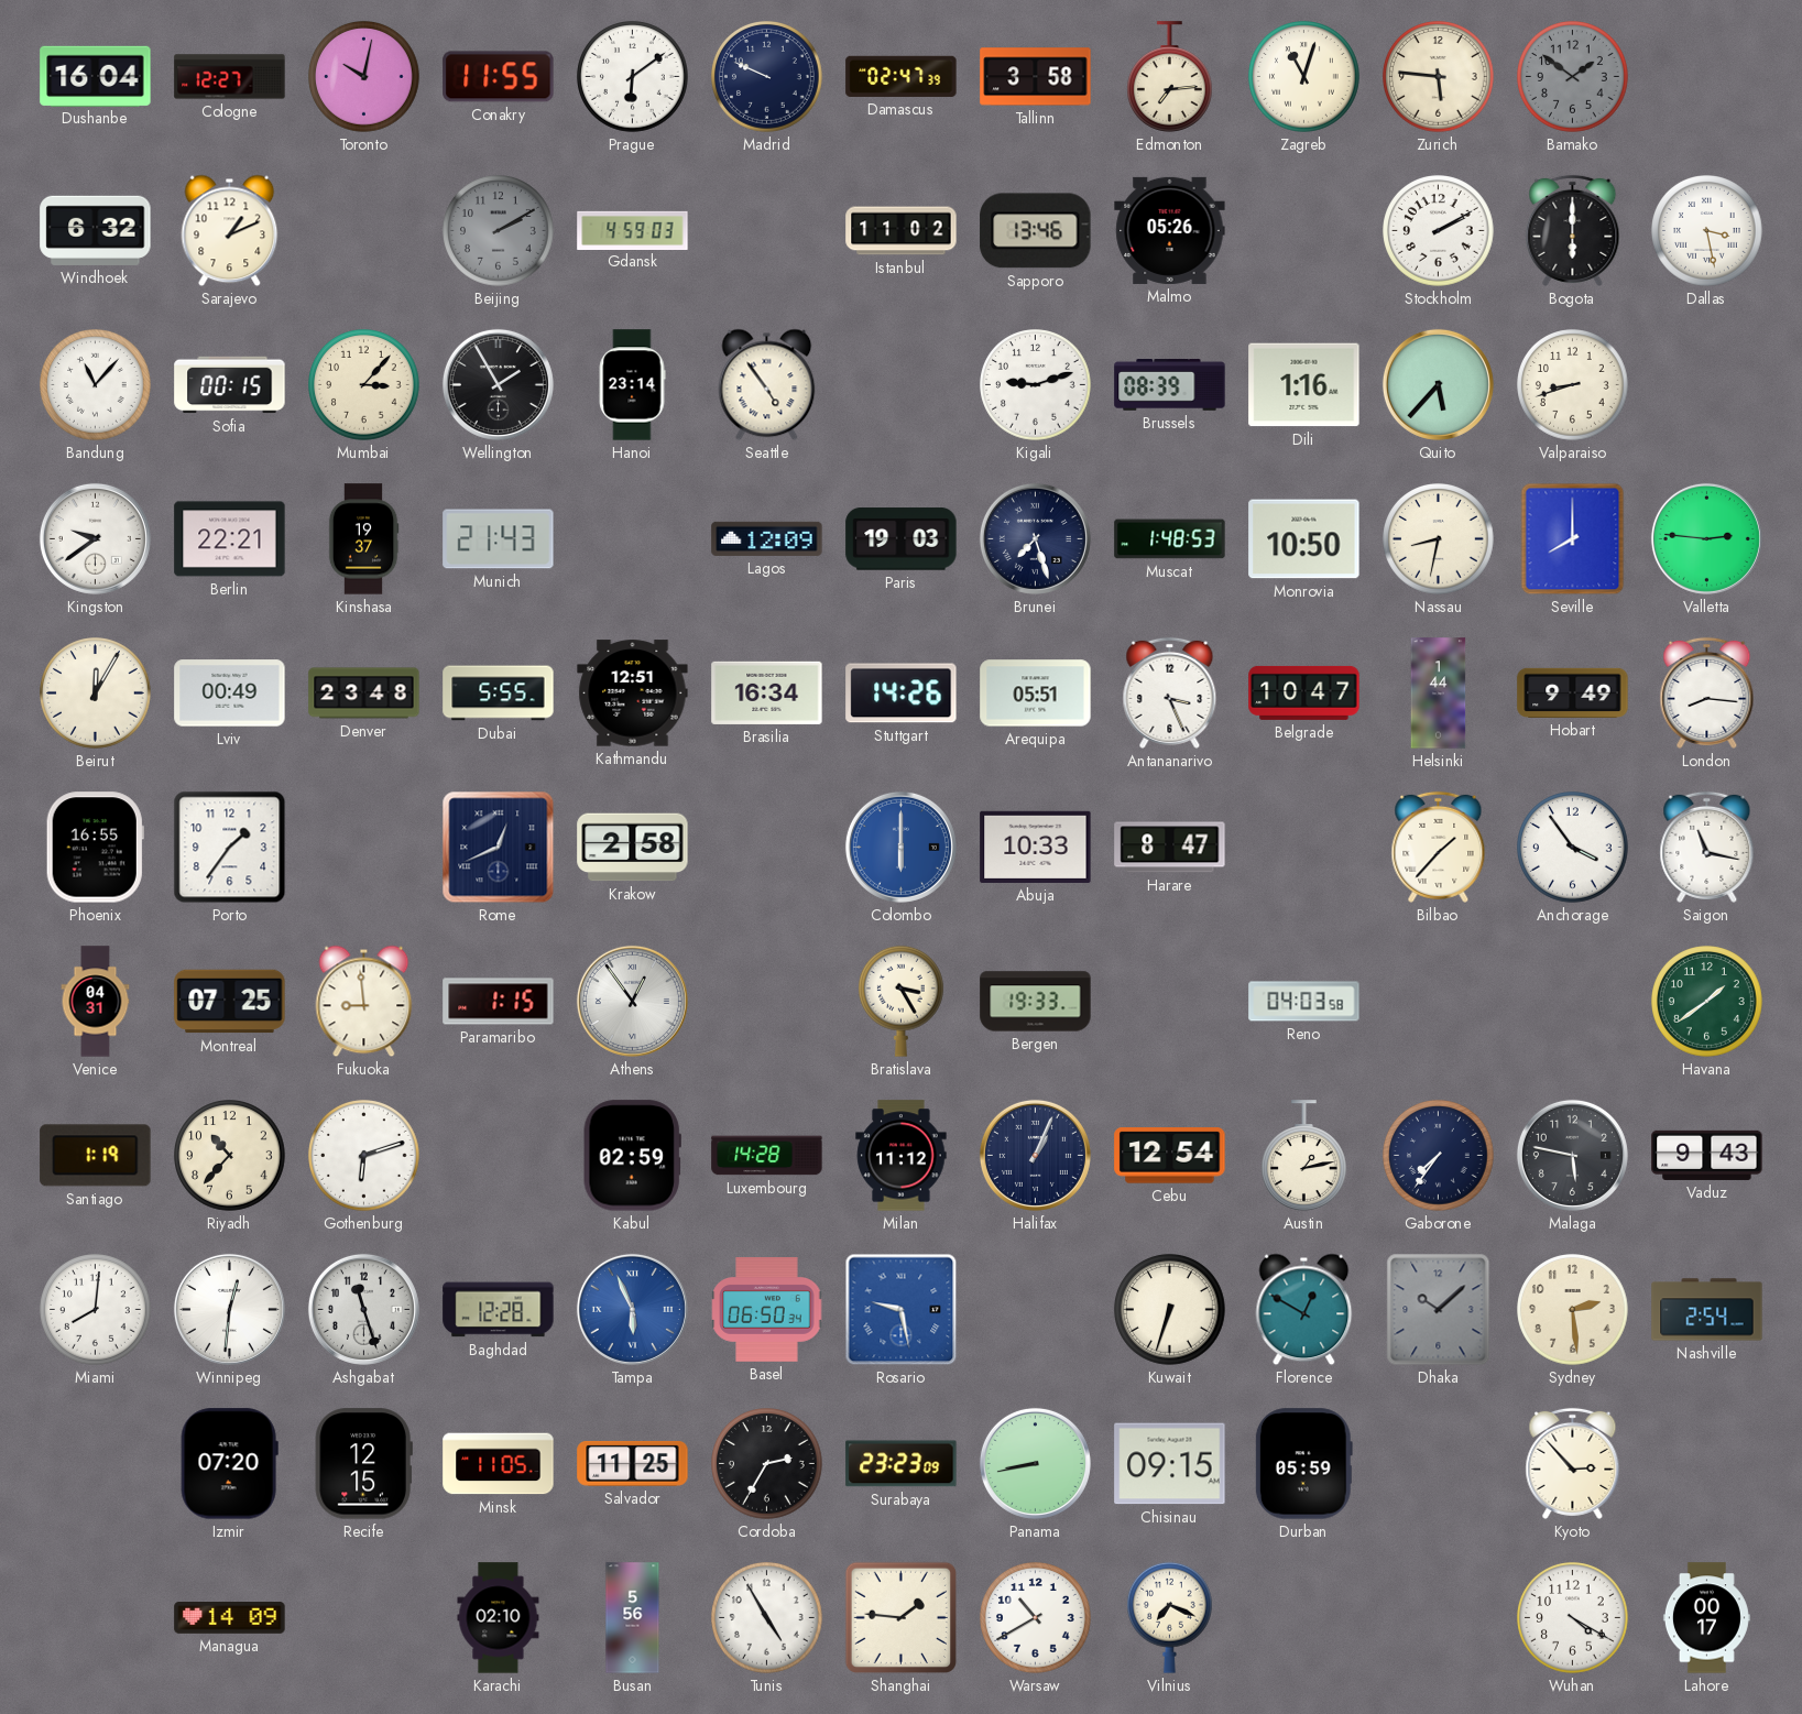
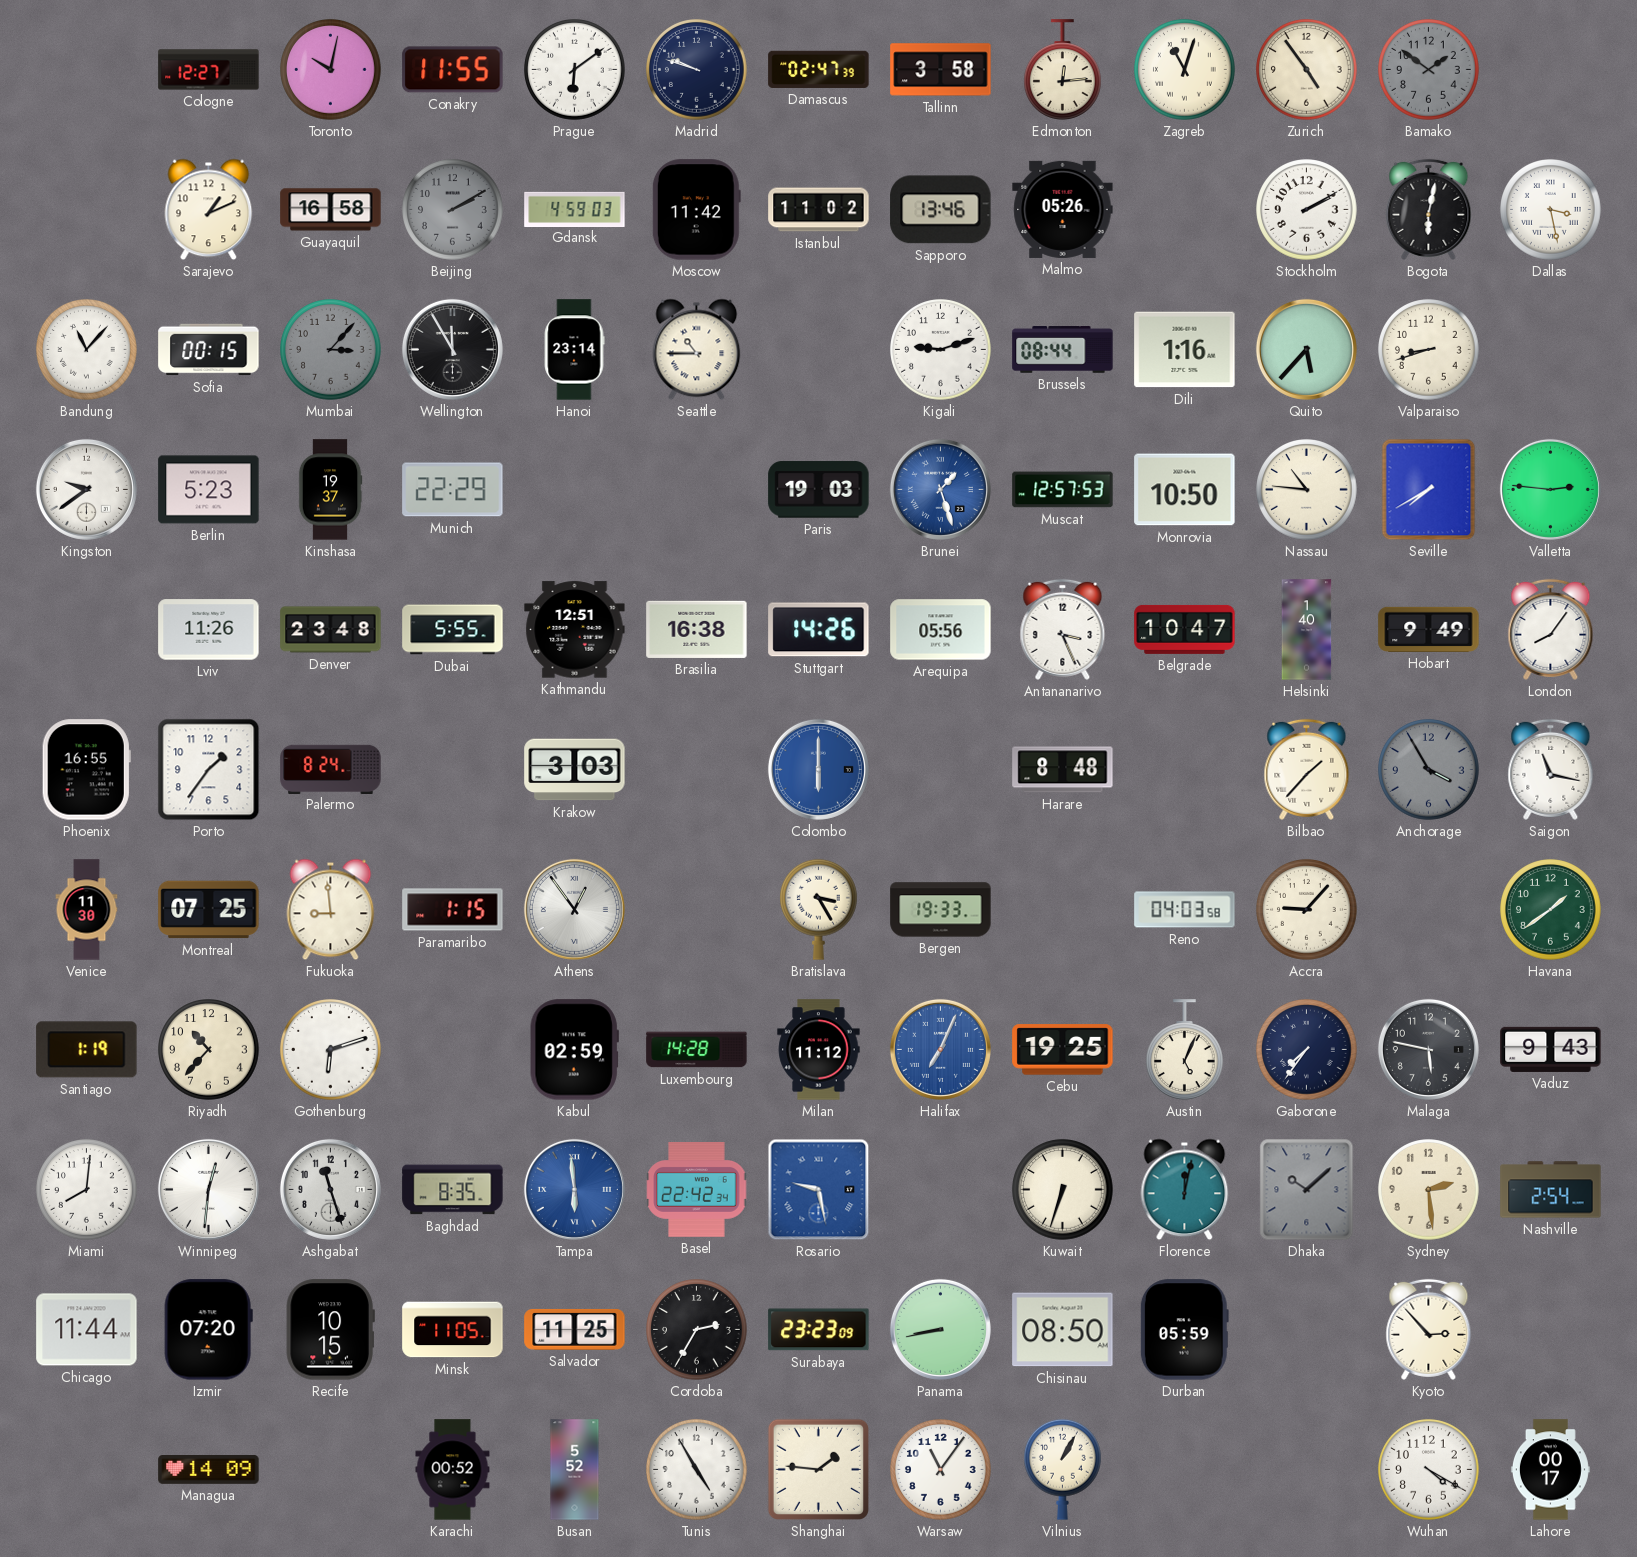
Dushanbe: 16:04 -> none
Madrid: 9:49 -> 9:48
Edmonton: 7:14 -> 12:14
Zurich: 5:46 -> 4:54
Windhoek: 6:32 -> none
Guayaquil: none -> 16:58
Moscow: none -> 11:42
Bogota: 6:00 -> 6:02
Mumbai dial: cream -> grey
Wellington: 1:55 -> 11:55
Seattle: 4:54 -> 10:45
Brussels: 08:39 -> 08:44
Berlin: 22:21 -> 5:23
Munich: 21:43 -> 22:29
Lagos: 12:09 -> none
Brunei: 7:27 -> 1:27
Brunei dial: navy -> blue
Muscat: 1:48 -> 12:57
Nassau: 8:32 -> 10:46
Seville: 8:00 -> 7:40
Beirut: 12:05 -> none
Lviv: 00:49 -> 11:26
Brasilia: 16:34 -> 16:38
Arequipa: 05:51 -> 05:56
Helsinki: 1:44 -> 1:40
London: 8:16 -> 8:06
Palermo: none -> 8:24
Rome: 12:41 -> none
Krakow: 2:58 -> 3:03
Abuja: 10:33 -> none
Harare: 8:47 -> 8:48
Anchorage: 3:54 -> 3:55
Anchorage dial: white -> grey
Venice: 04:31 -> 11:30
Accra: none -> 9:07
Halifax: 1:04 -> 7:04
Halifax dial: navy -> blue
Cebu: 12:54 -> 19:25
Austin: 1:13 -> 5:04
Baghdad: 12:28 -> 8:35
Tampa: 5:56 -> 5:59
Basel: 06:50 -> 22:42
Florence: 12:50 -> 12:02
Chicago: none -> 11:44
Recife: 12:15 -> 10:15
Chisinau: 09:15 -> 08:50
Karachi: 02:10 -> 00:52
Busan: 5:56 -> 5:52
Warsaw: 10:40 -> 11:06
Vilnius: 7:19 -> 1:05
